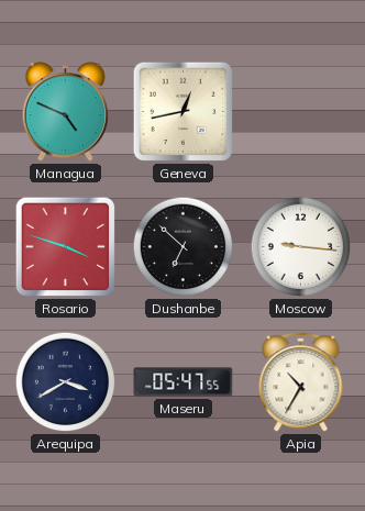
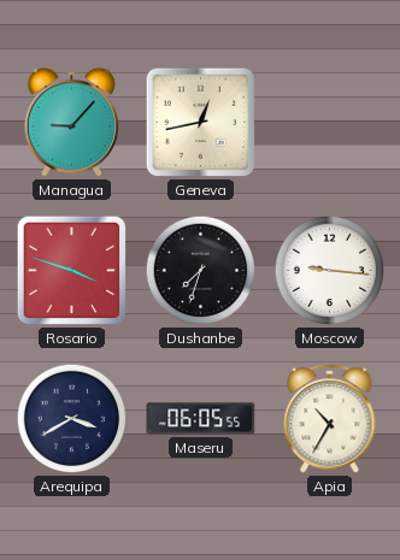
Managua: 4:49 -> 9:07
Dushanbe: 6:52 -> 7:33
Maseru: 05:47 -> 06:05
